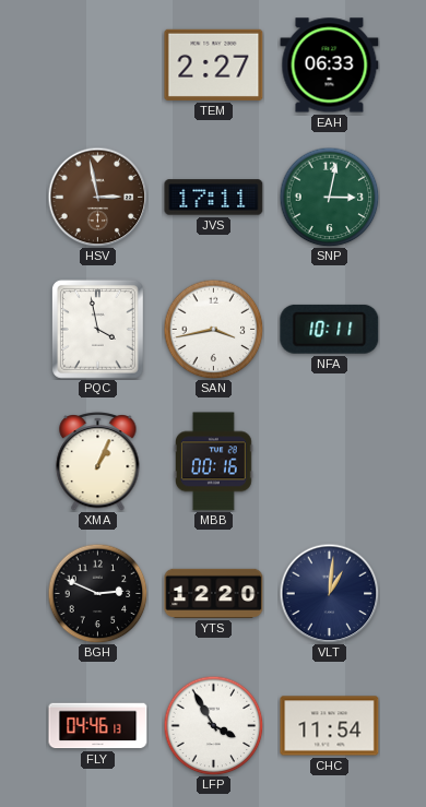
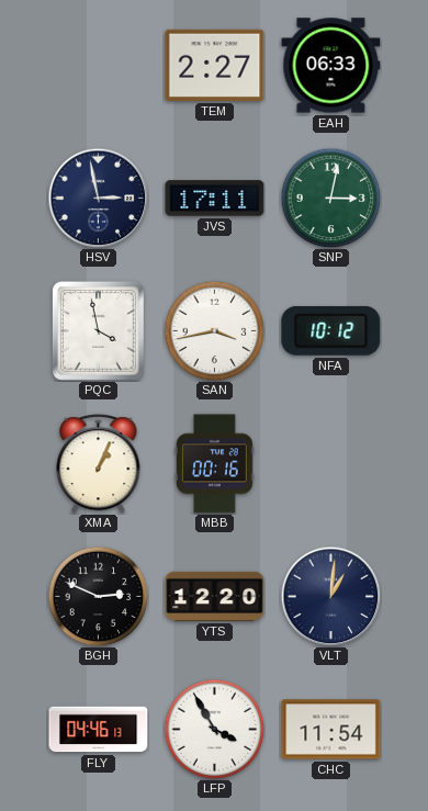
HSV dial: brown -> navy
NFA: 10:11 -> 10:12
